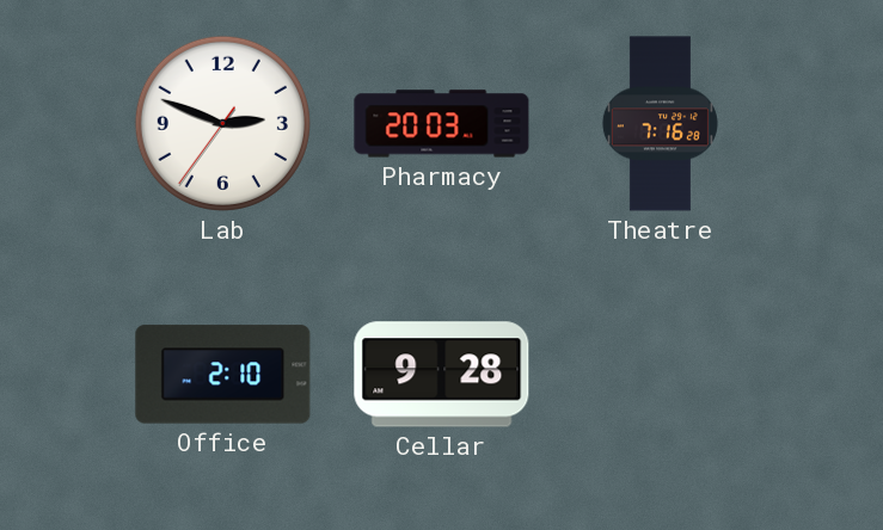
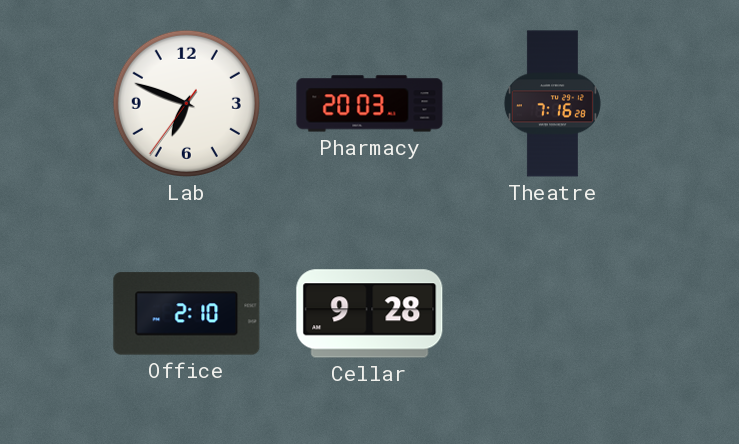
Lab: 2:48 -> 6:48
